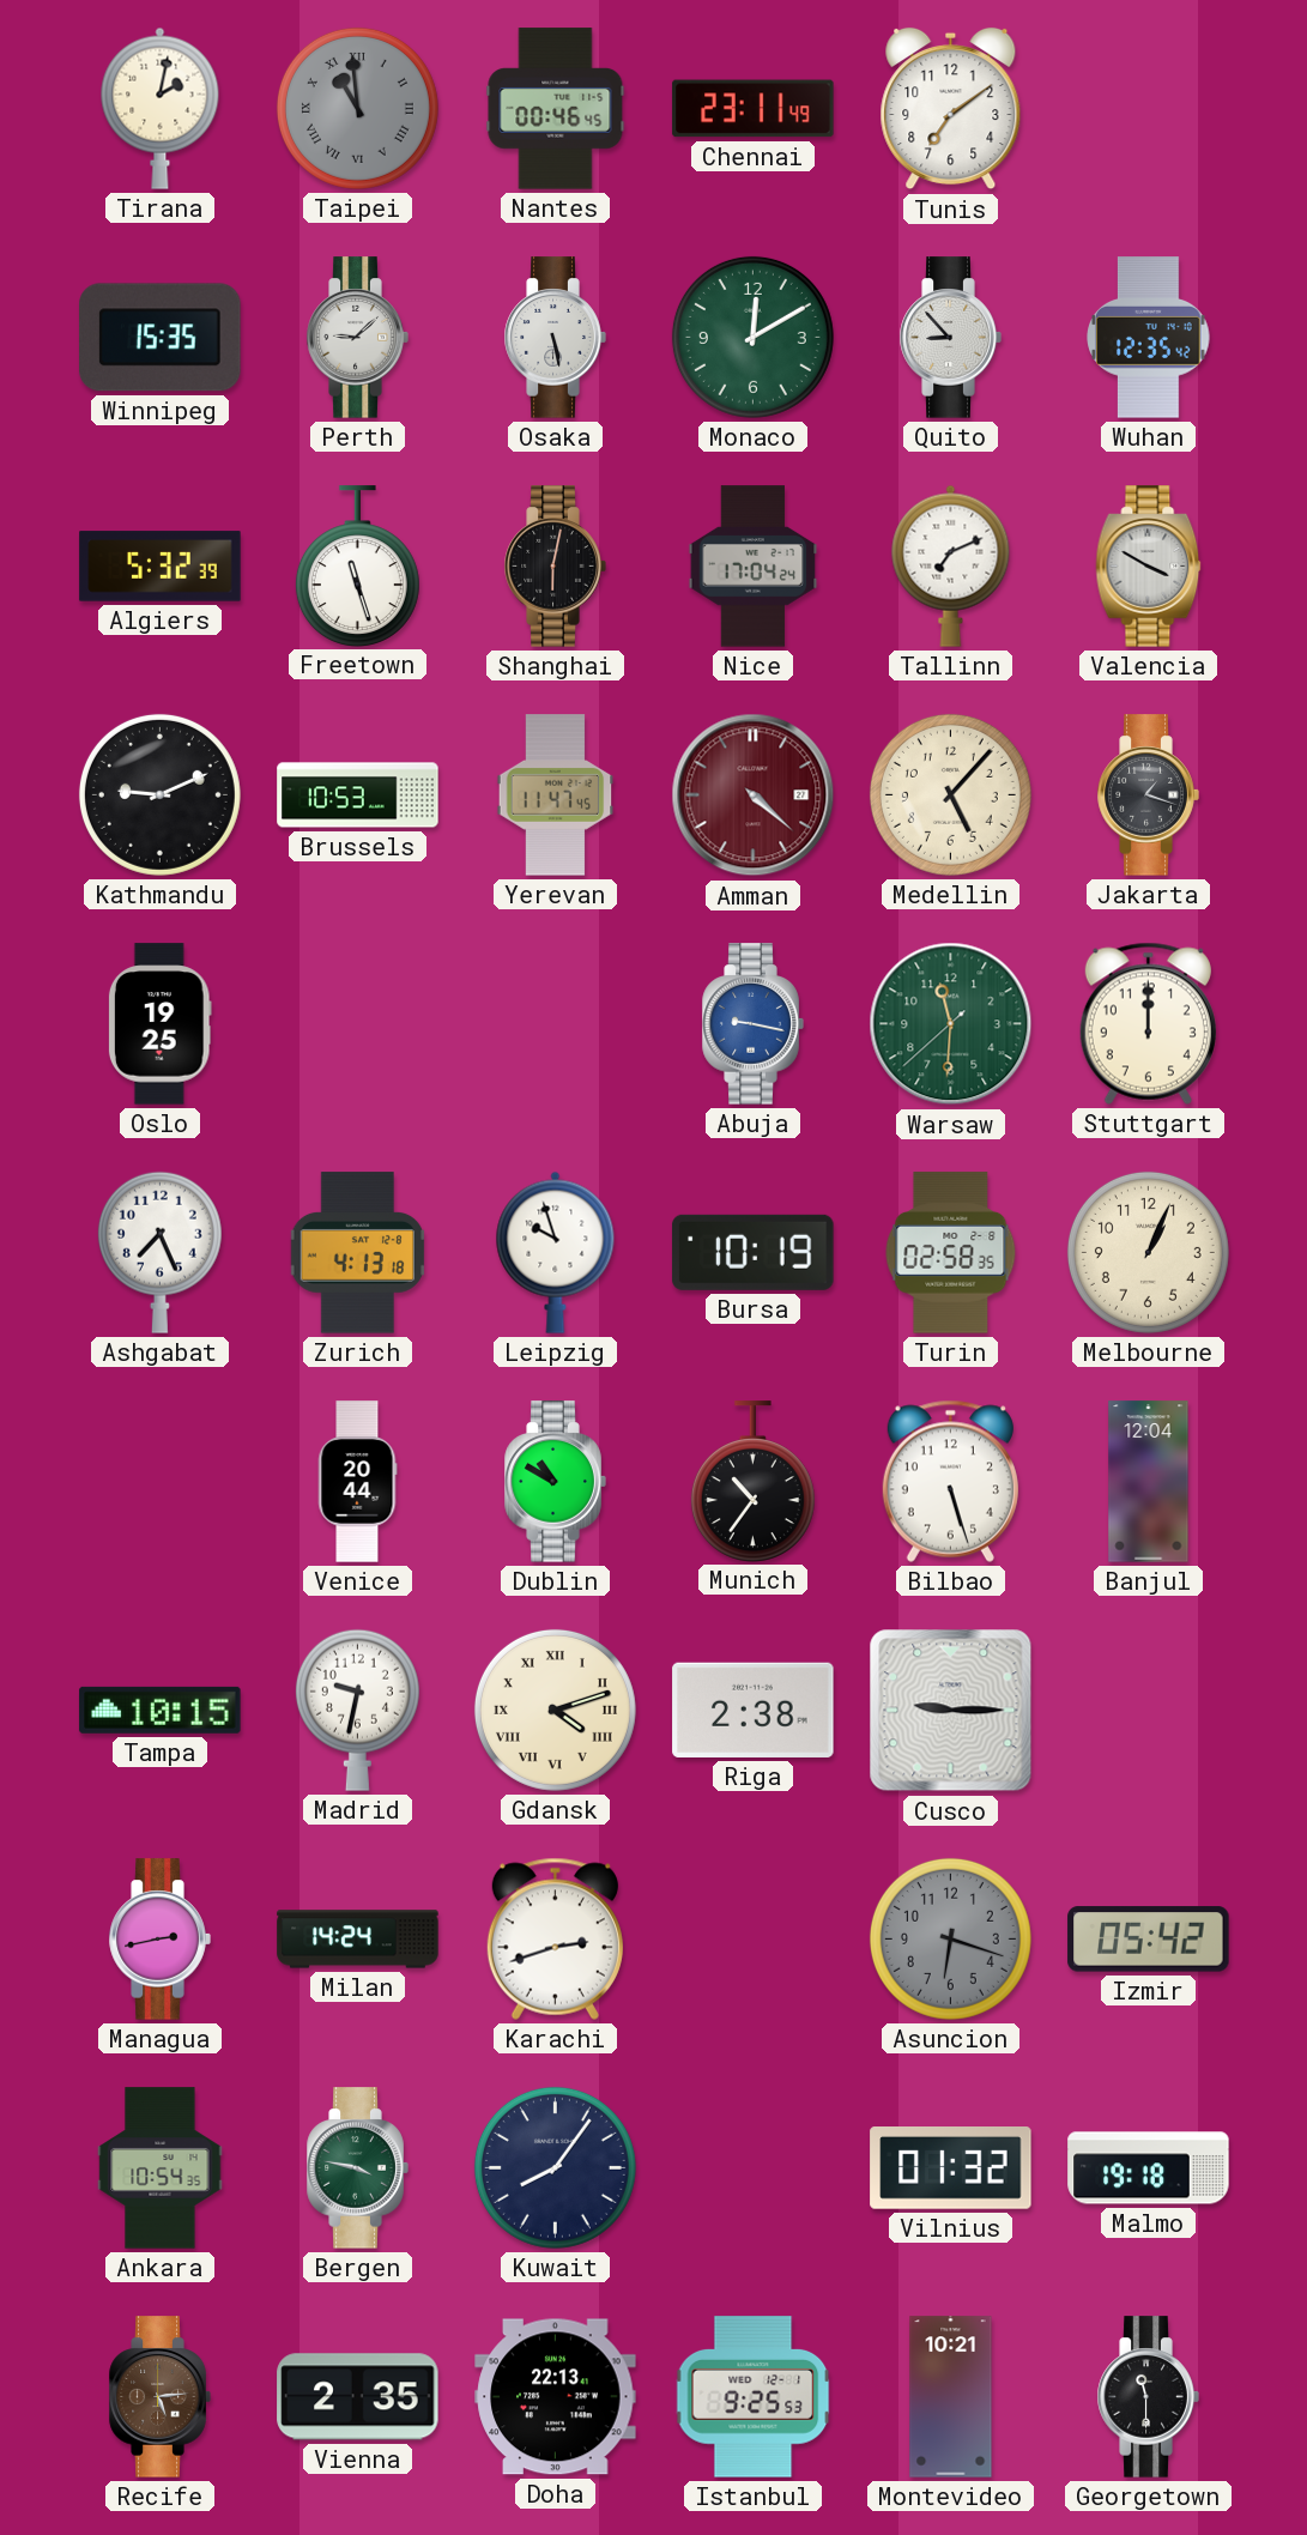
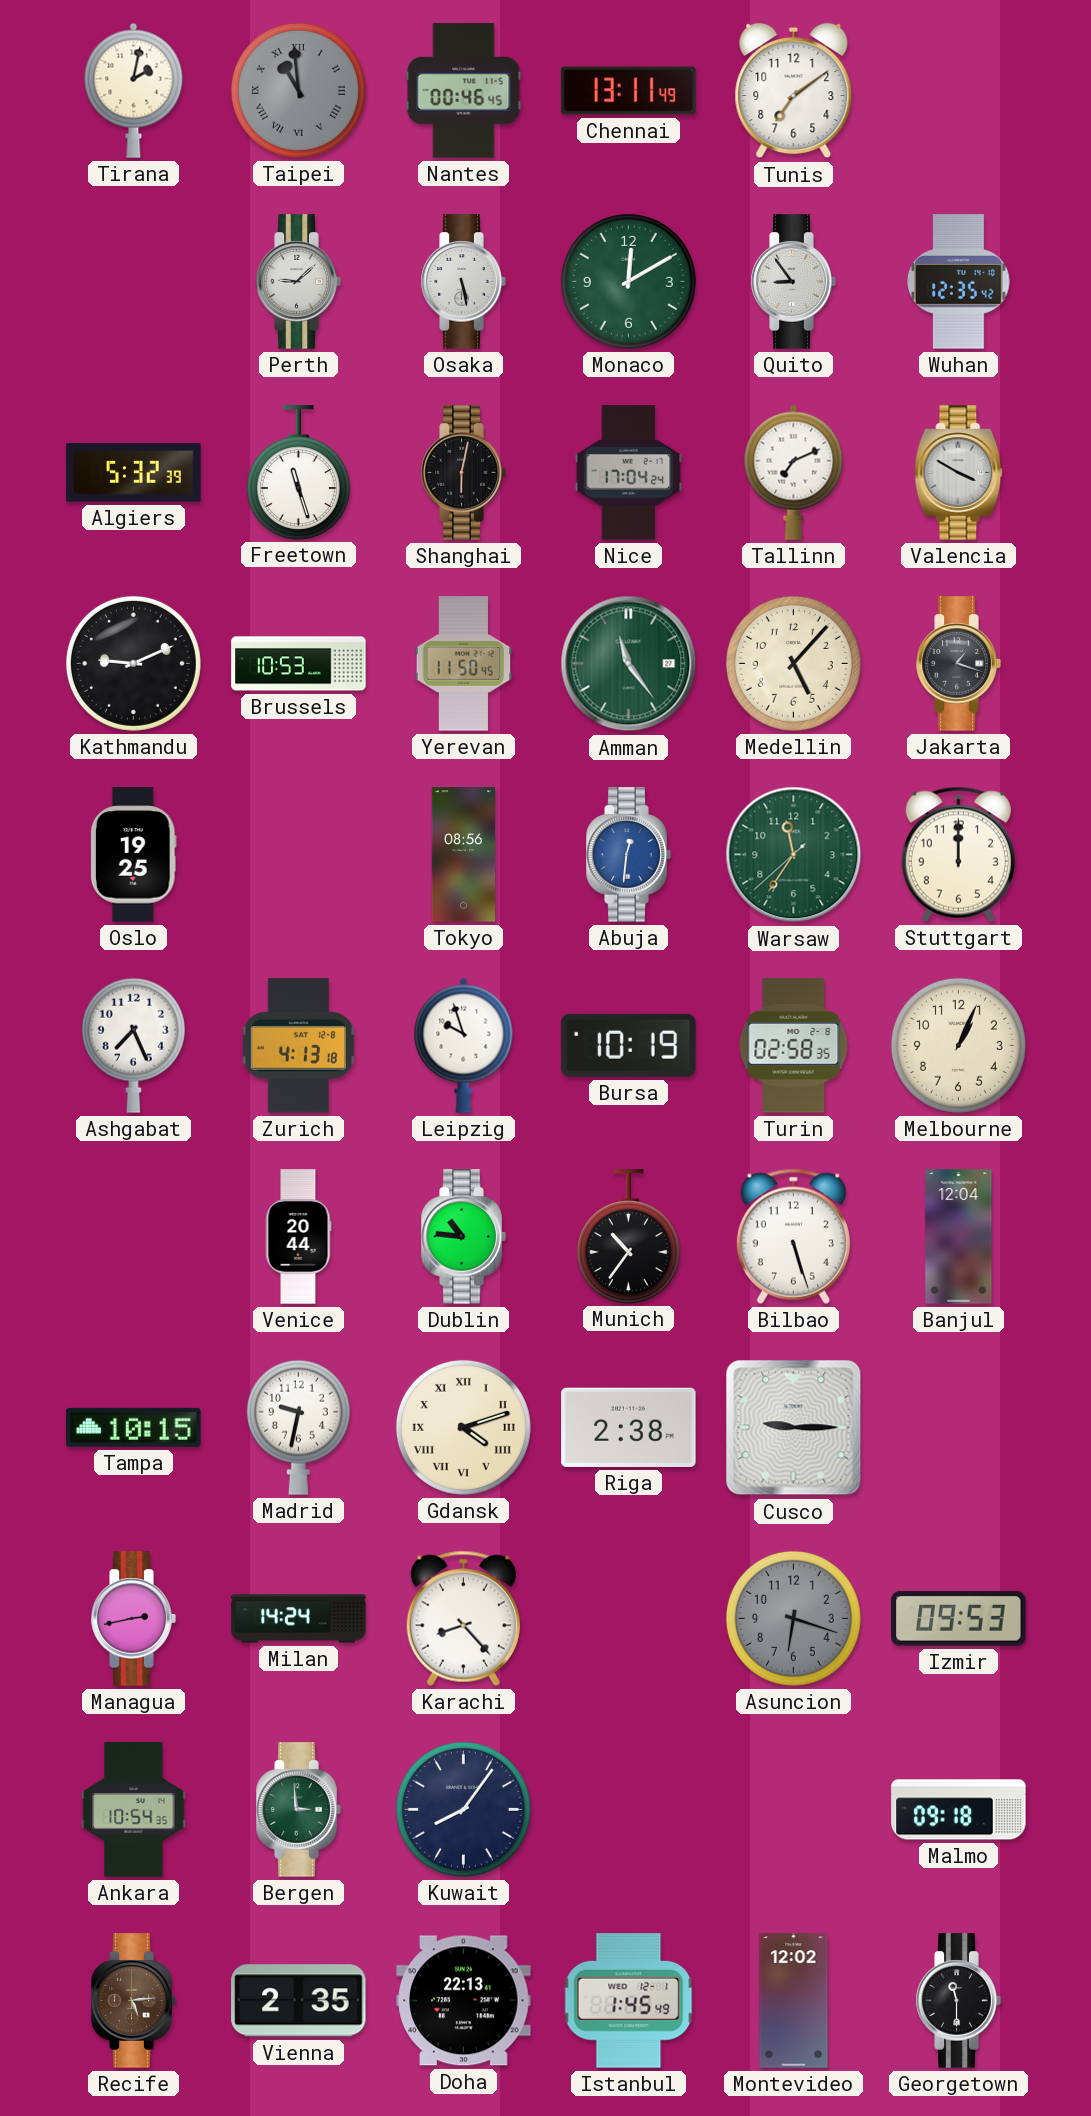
Chennai: 23:11 -> 13:11
Winnipeg: 15:35 -> none
Quito: 8:53 -> 8:54
Yerevan: 11:47 -> 11:50
Amman: 4:22 -> 11:24
Amman dial: burgundy -> green
Tokyo: none -> 08:56
Abuja: 9:17 -> 12:31
Warsaw: 11:30 -> 11:35
Dublin: 10:50 -> 10:46
Karachi: 2:42 -> 8:23
Izmir: 05:42 -> 09:53
Bergen: 3:47 -> 2:59
Vilnius: 01:32 -> none
Malmo: 19:18 -> 09:18
Istanbul: 9:25 -> 1:45
Montevideo: 10:21 -> 12:02
